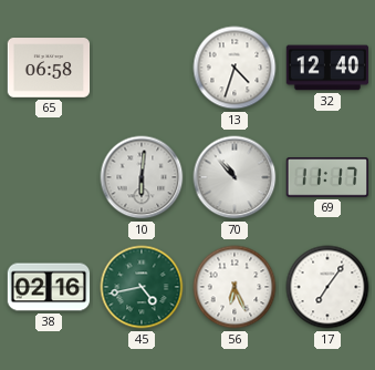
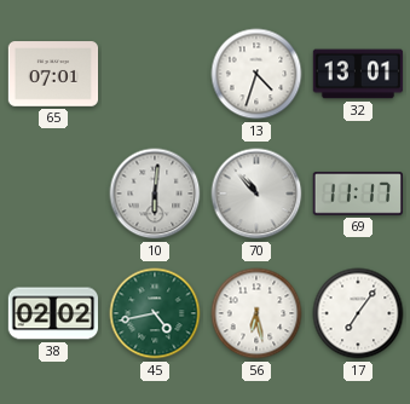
65: 06:58 -> 07:01
32: 12:40 -> 13:01
38: 02:16 -> 02:02
56: 6:26 -> 6:28
